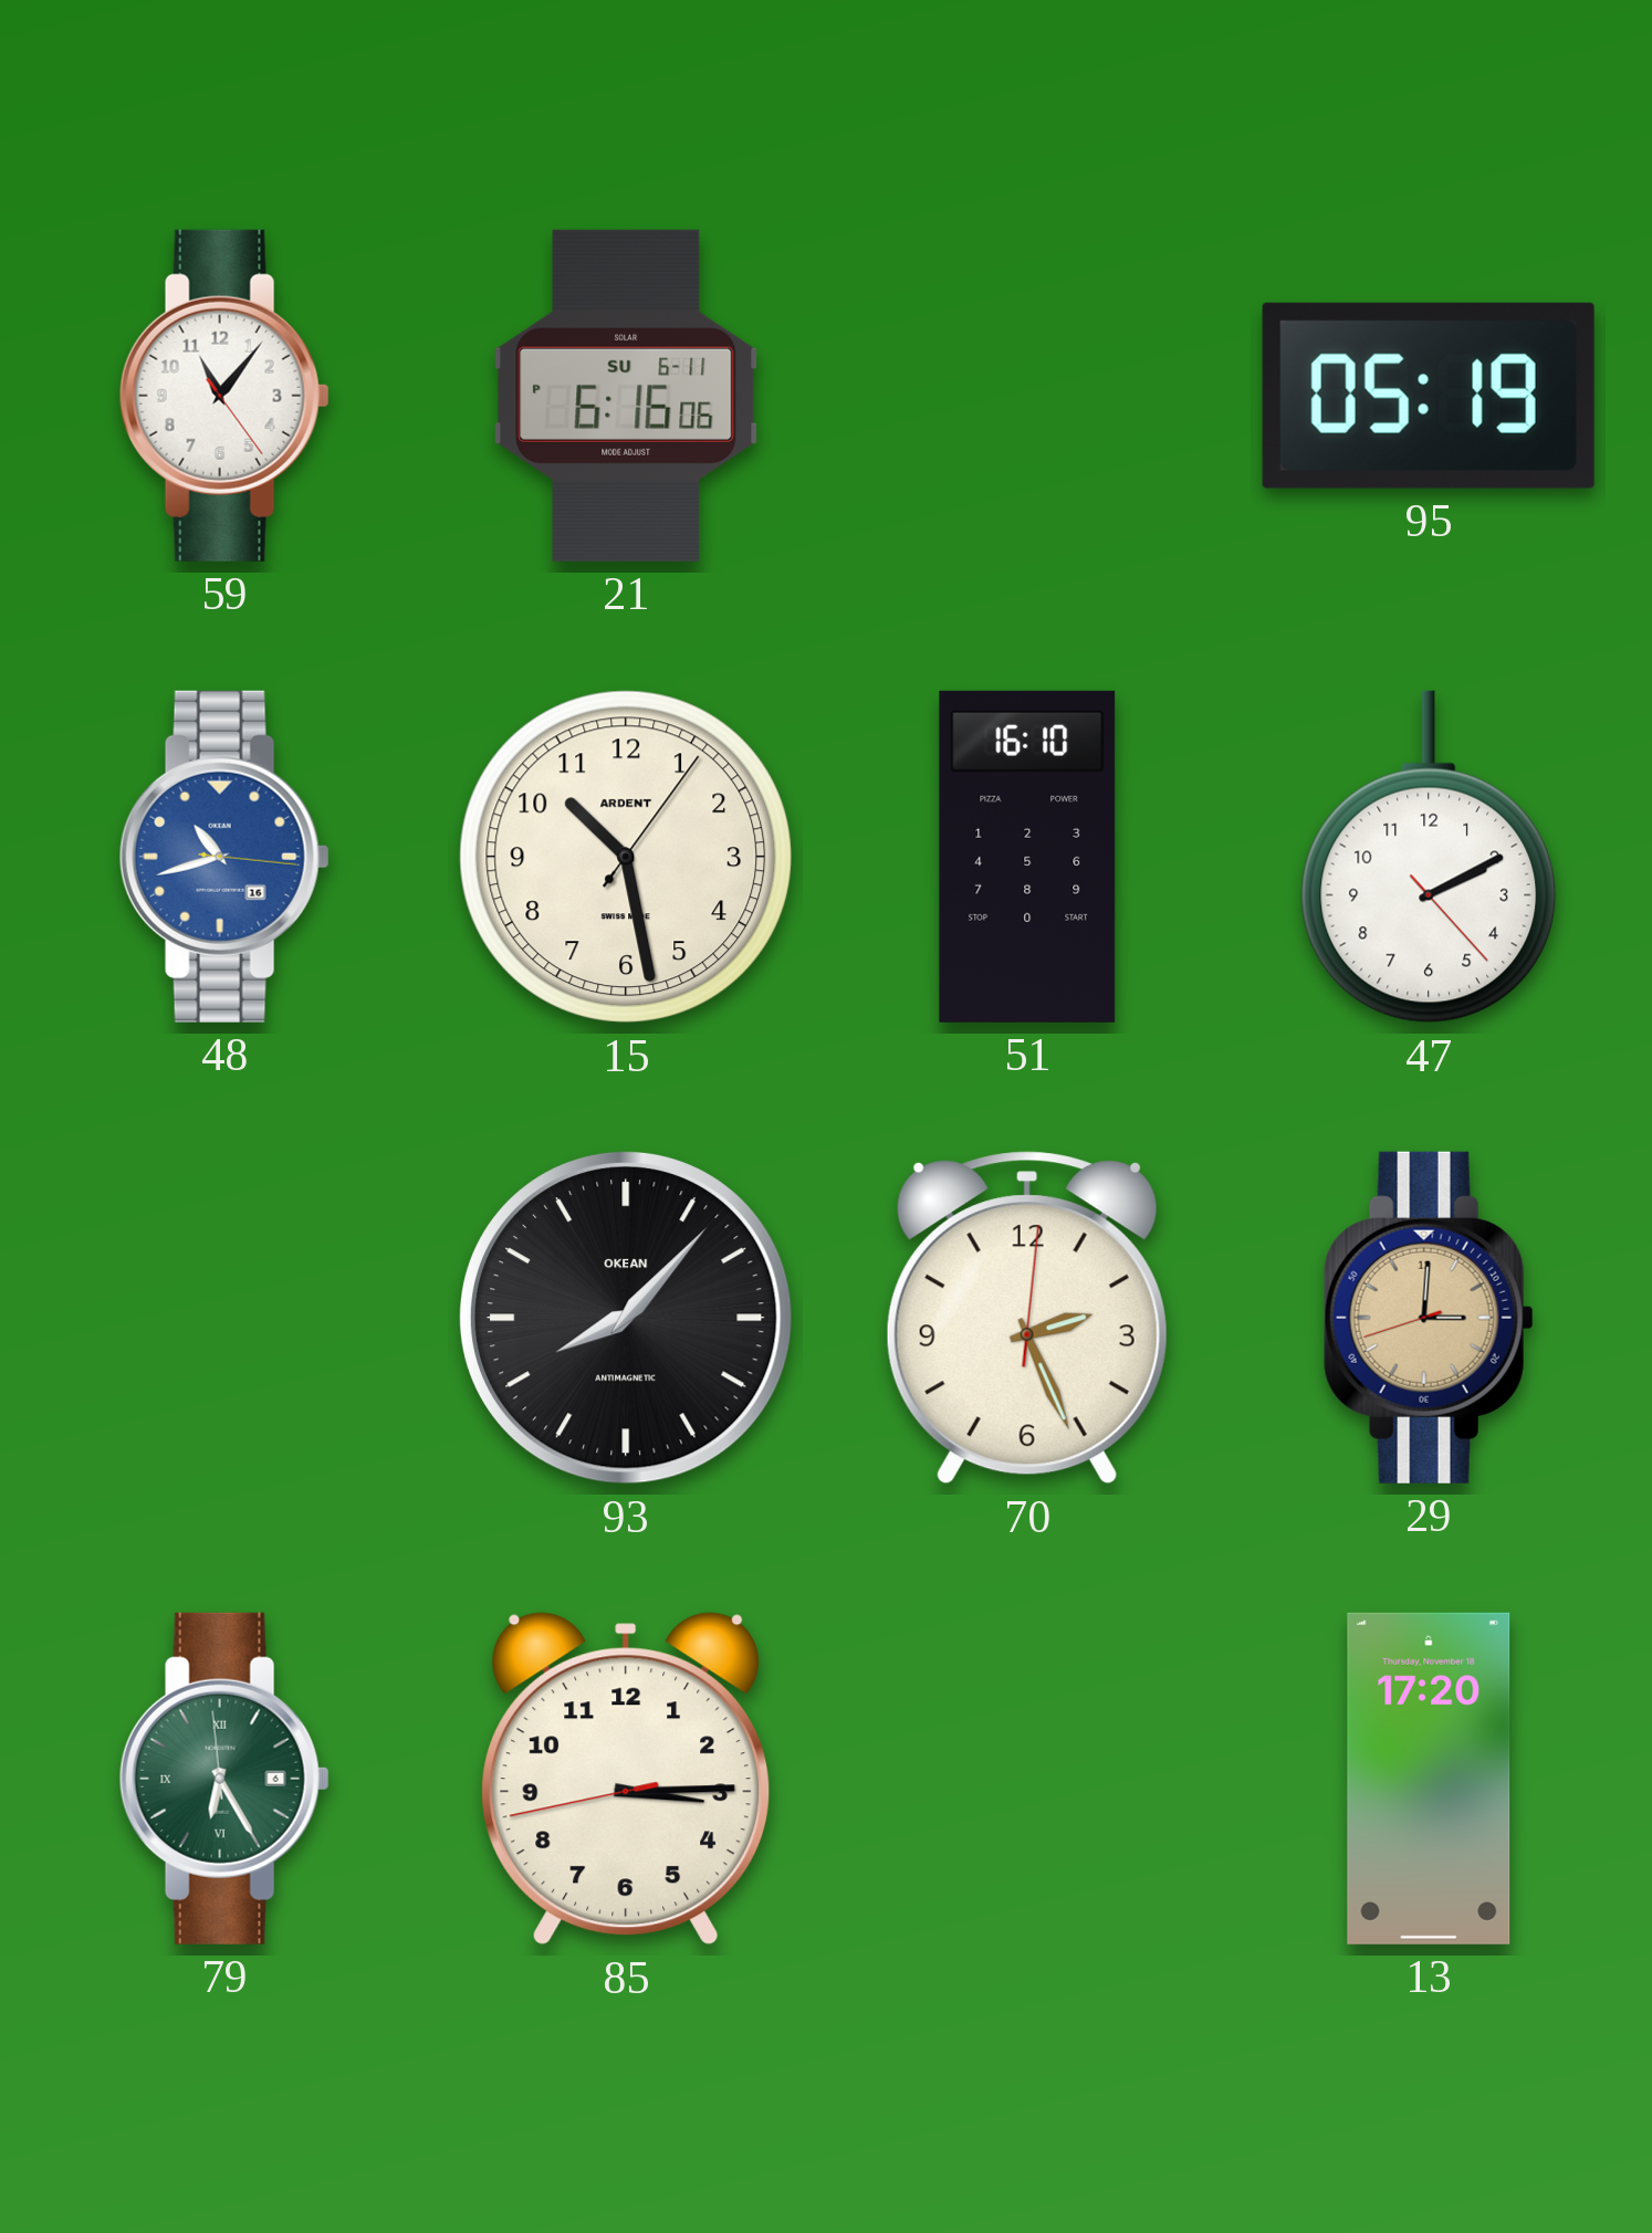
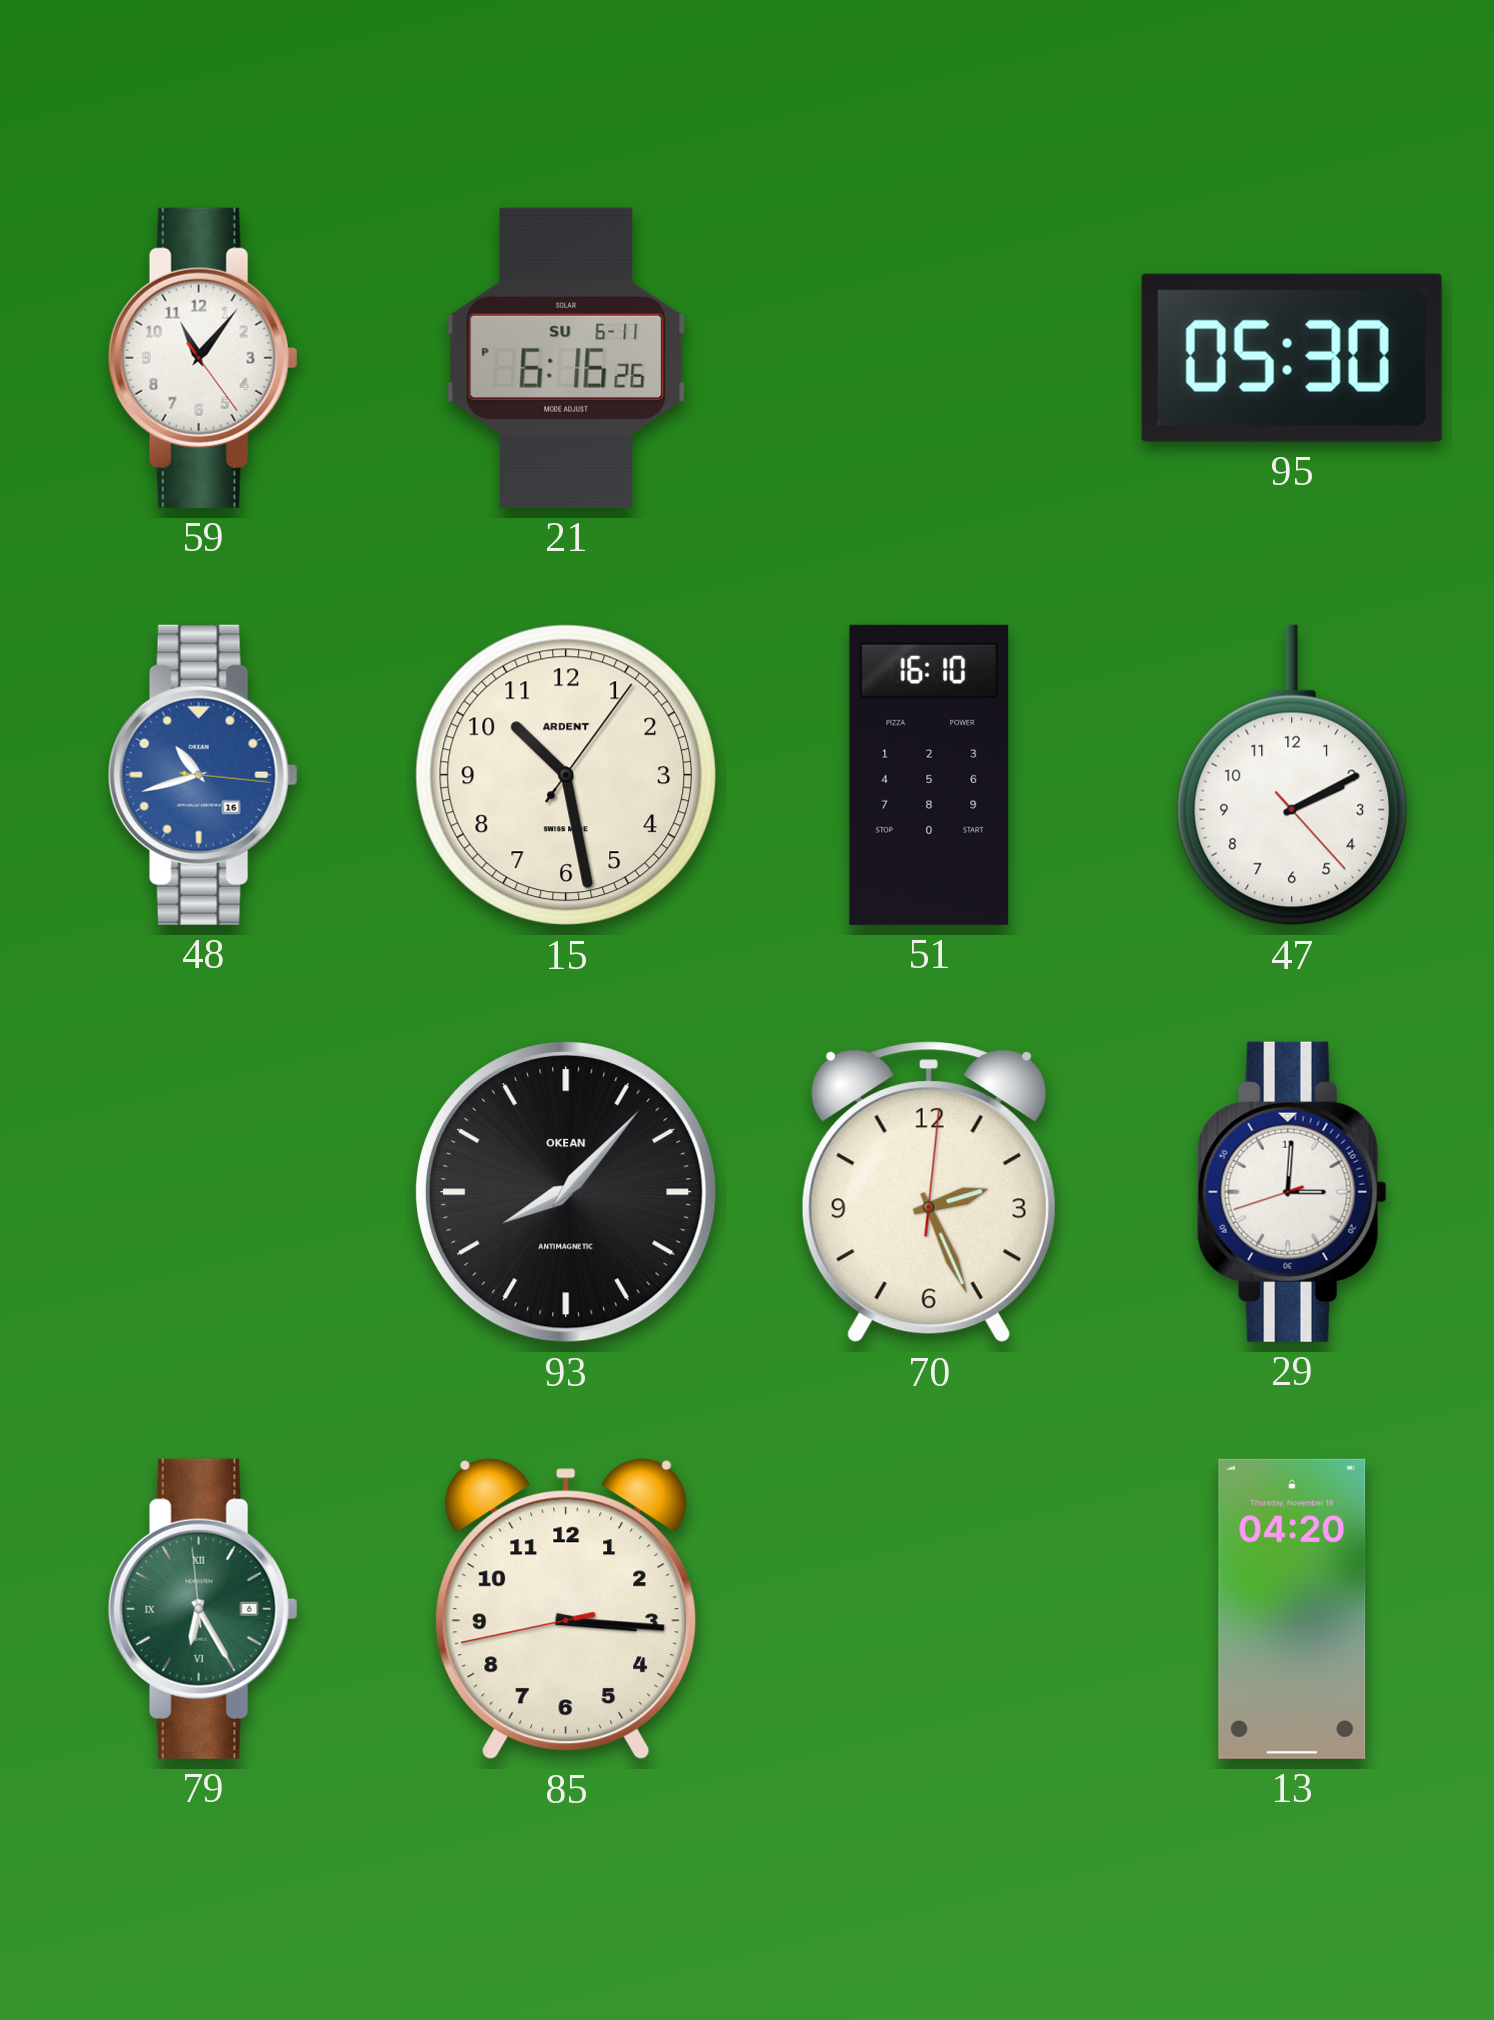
21: 6:16:06 PM -> 6:16:26 PM
95: 05:19 -> 05:30
29 dial: champagne -> white
85: 3:14 -> 3:15
13: 17:20 -> 04:20
